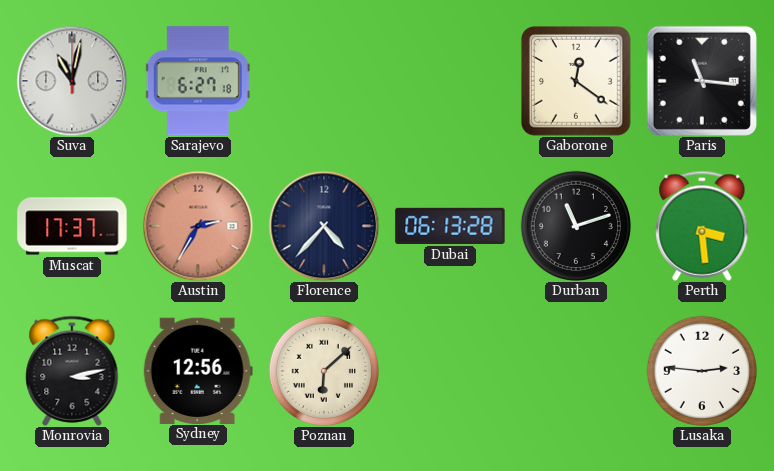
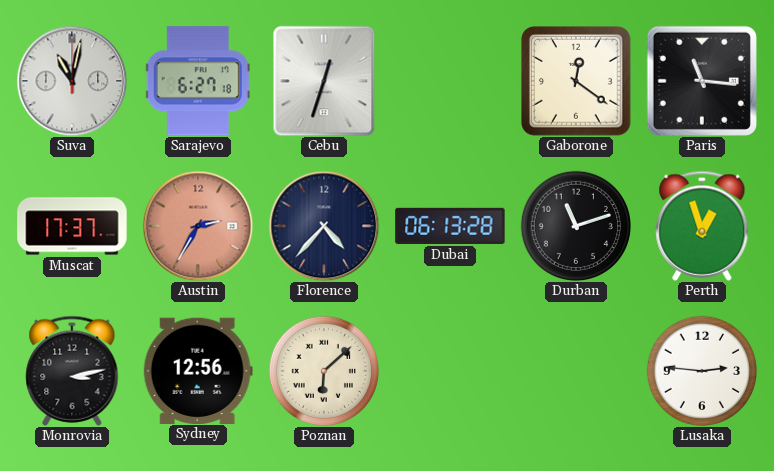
Cebu: none -> 12:33
Perth: 3:29 -> 12:57
